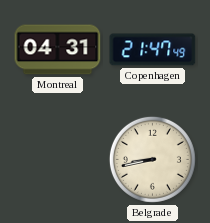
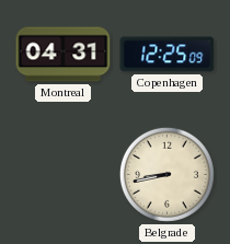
Copenhagen: 21:47 -> 12:25
